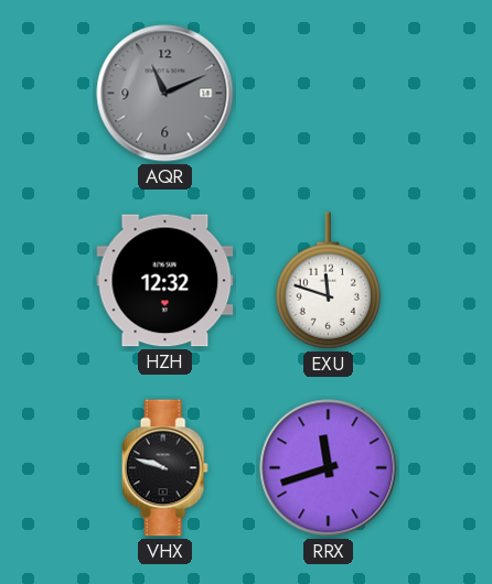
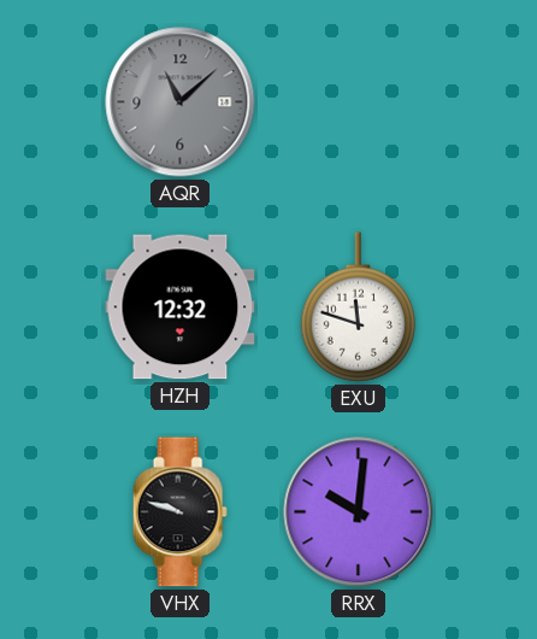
AQR: 11:11 -> 11:08
RRX: 11:42 -> 10:01
